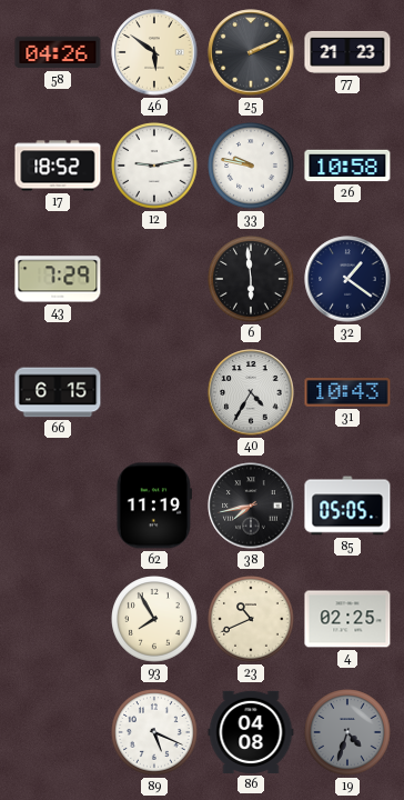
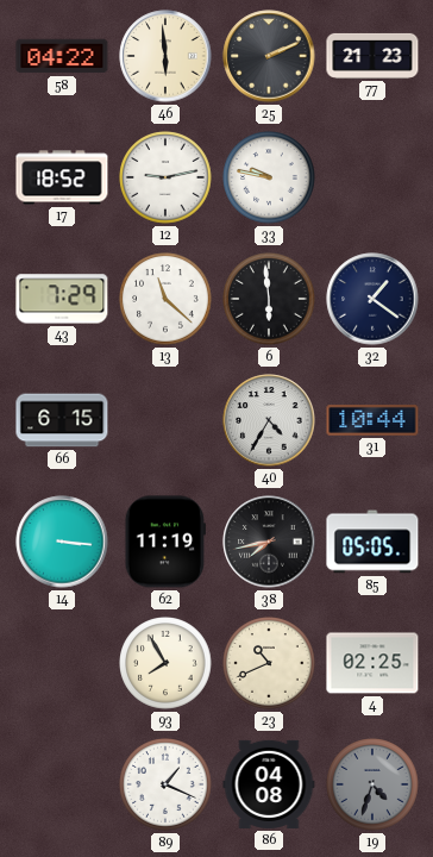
58: 04:26 -> 04:22
46: 5:51 -> 5:59
26: 10:58 -> none
13: none -> 11:22
31: 10:43 -> 10:44
14: none -> 3:16
89: 5:19 -> 1:19
